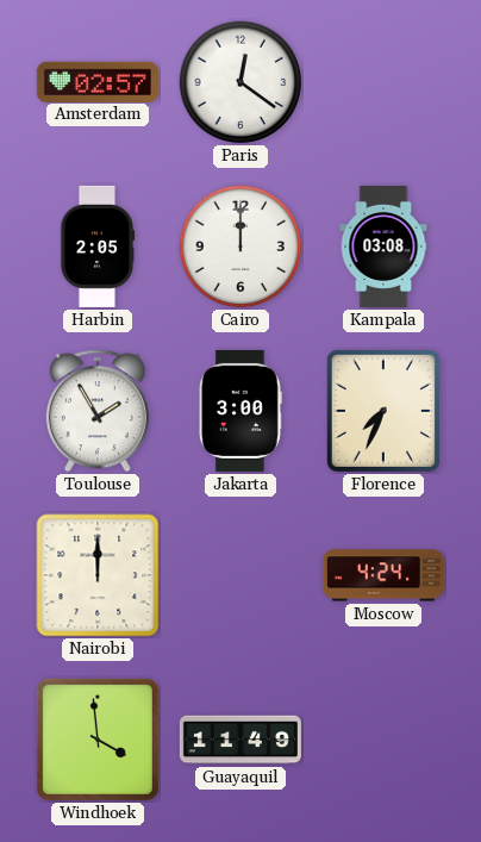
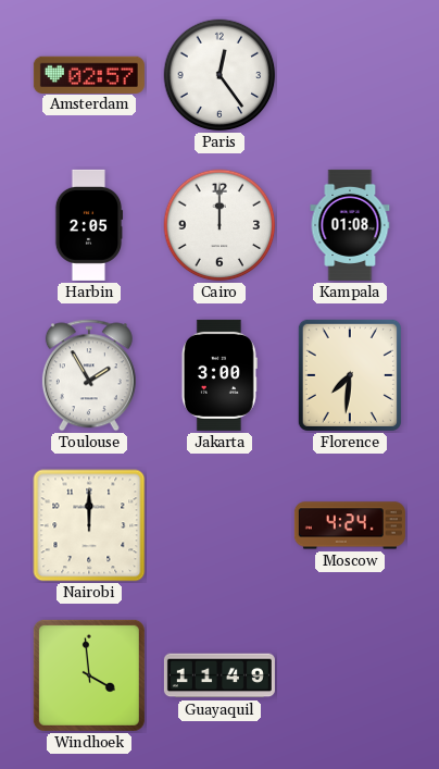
Paris: 12:21 -> 12:24
Kampala: 03:08 -> 01:08
Florence: 7:34 -> 7:31
